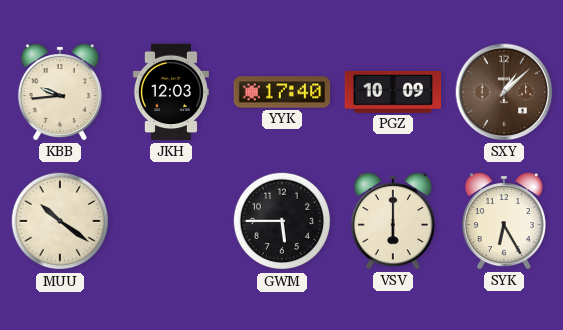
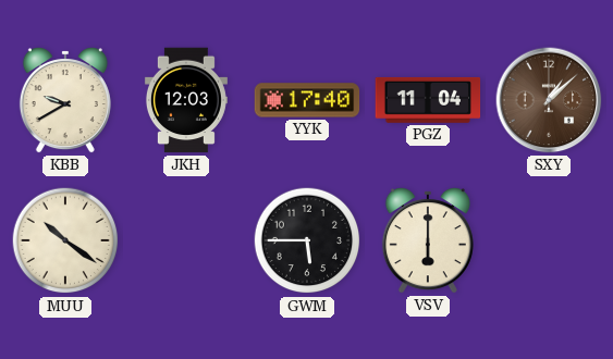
KBB: 9:44 -> 9:40
PGZ: 10:09 -> 11:04
SYK: 6:25 -> none
